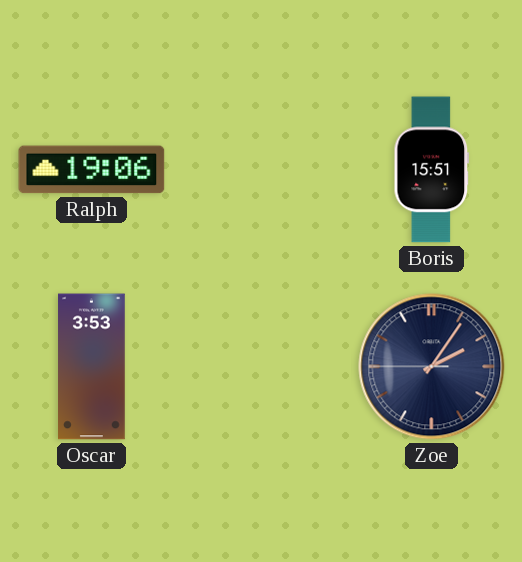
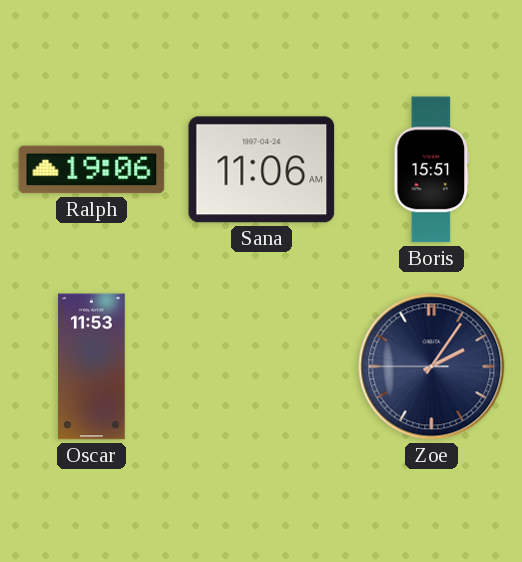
Sana: none -> 11:06
Oscar: 3:53 -> 11:53
